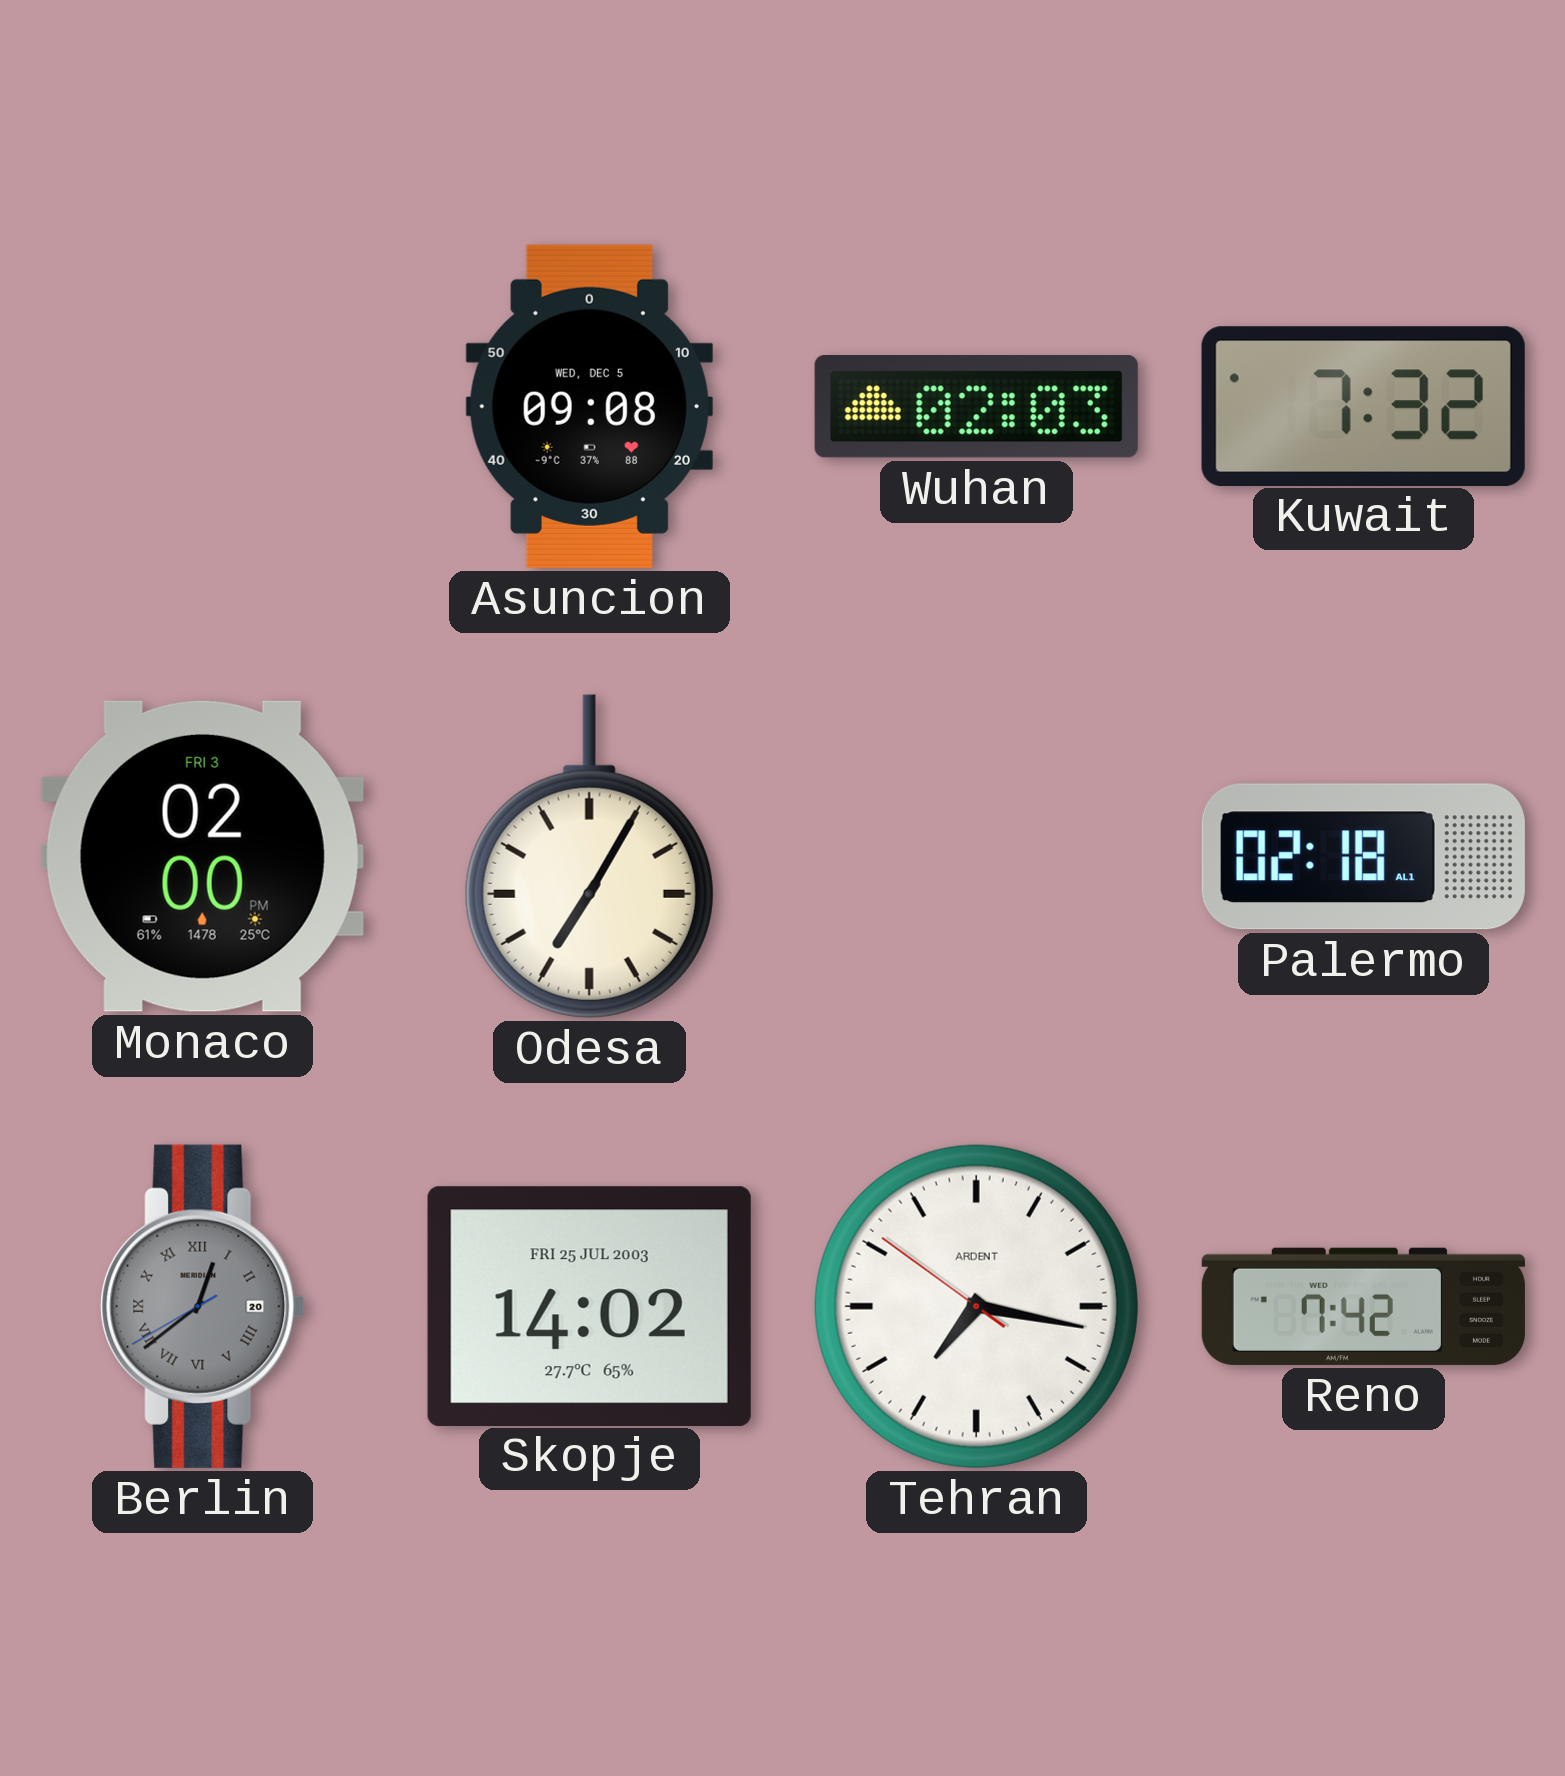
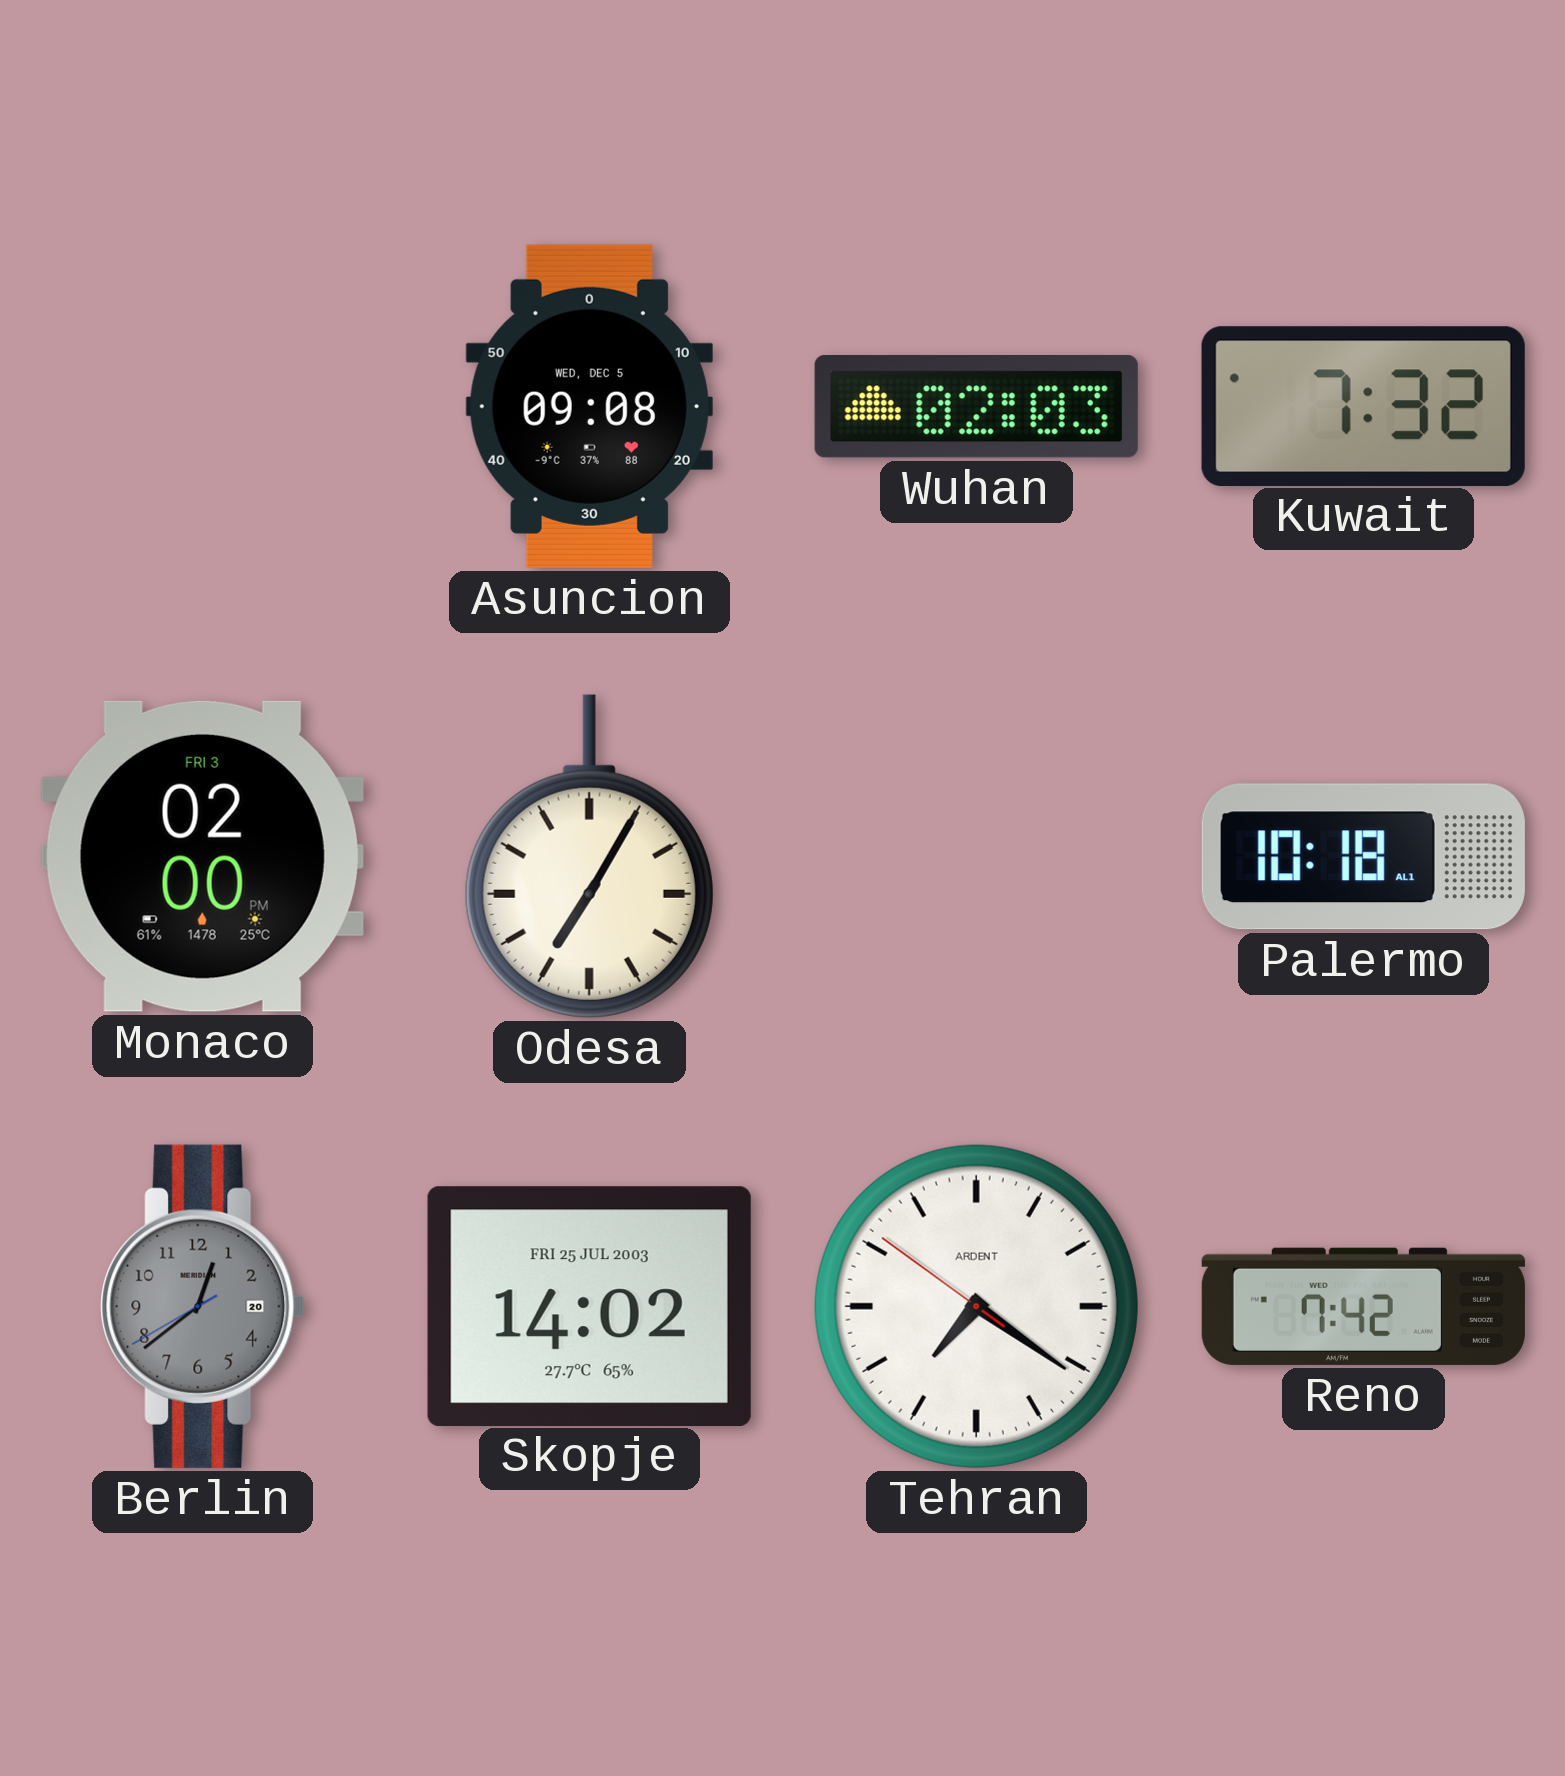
Palermo: 02:18 -> 10:18
Berlin numerals: Roman -> Arabic
Tehran: 7:16 -> 7:20
